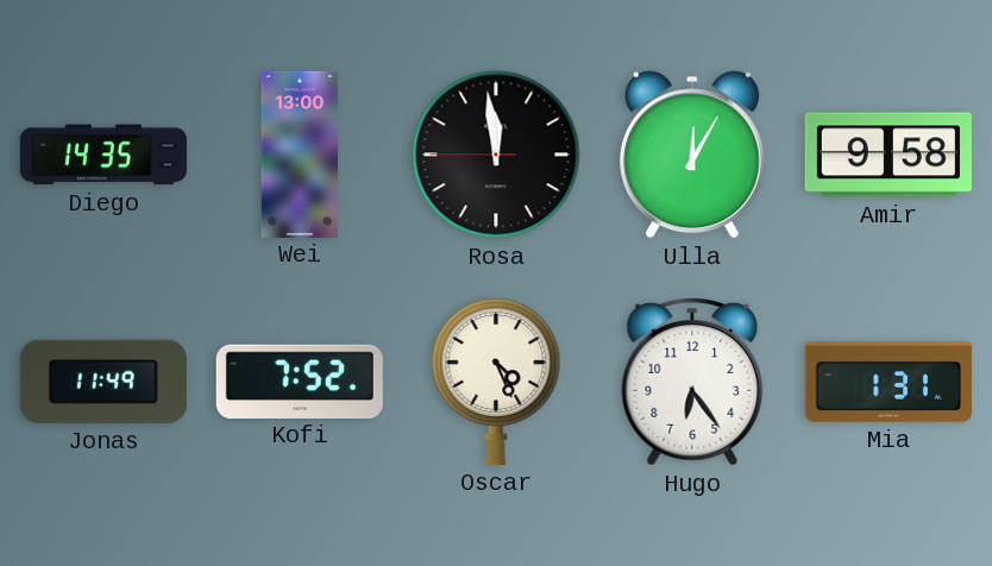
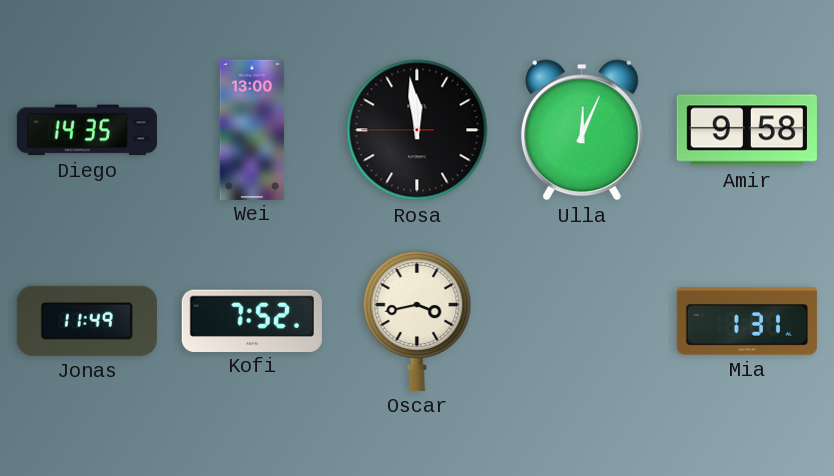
Ulla: 12:05 -> 12:04
Oscar: 4:26 -> 3:43
Hugo: 6:24 -> none
